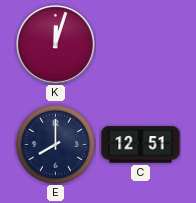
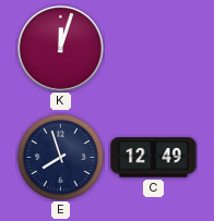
E: 8:00 -> 7:57
C: 12:51 -> 12:49
